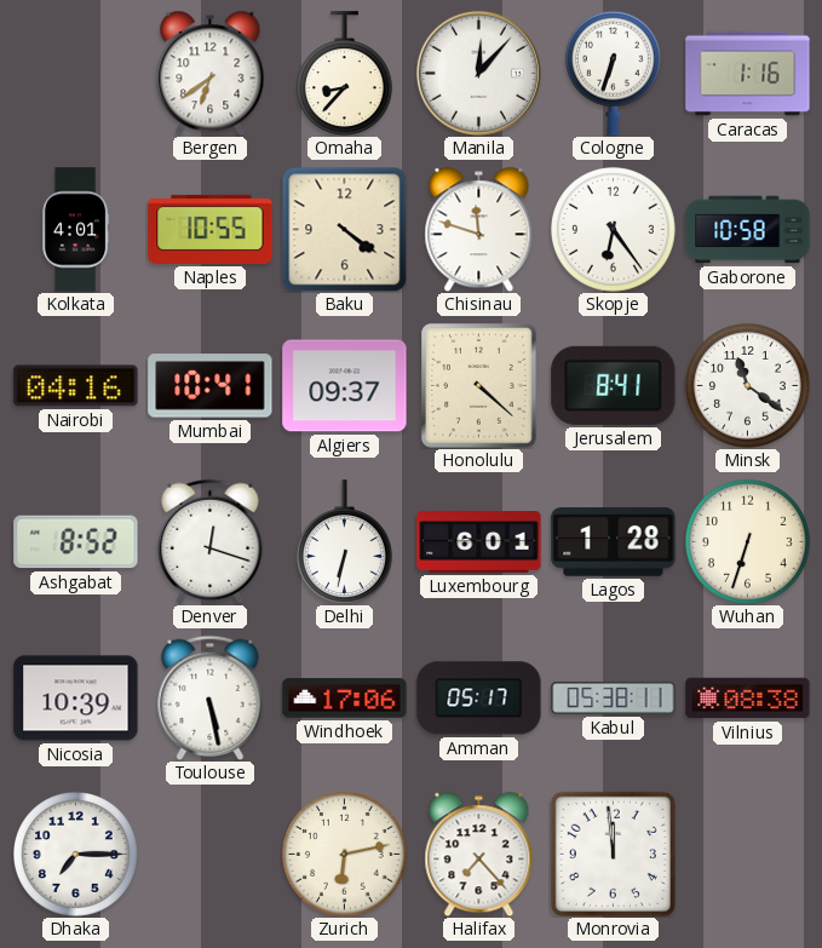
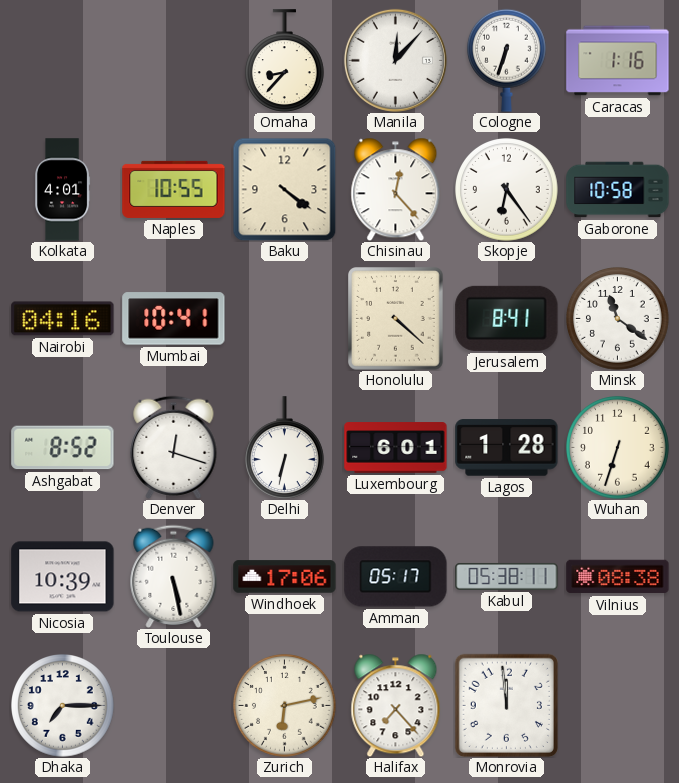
Bergen: 6:39 -> none
Chisinau: 11:48 -> 12:23
Algiers: 09:37 -> none
